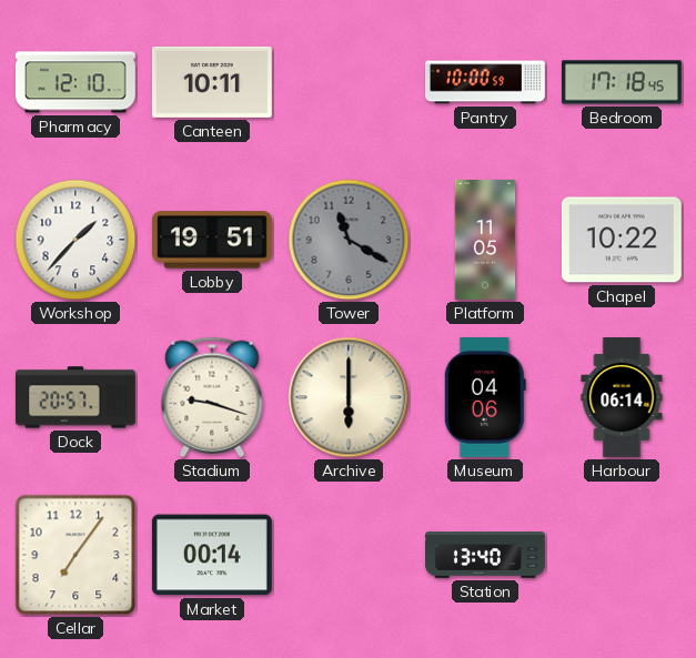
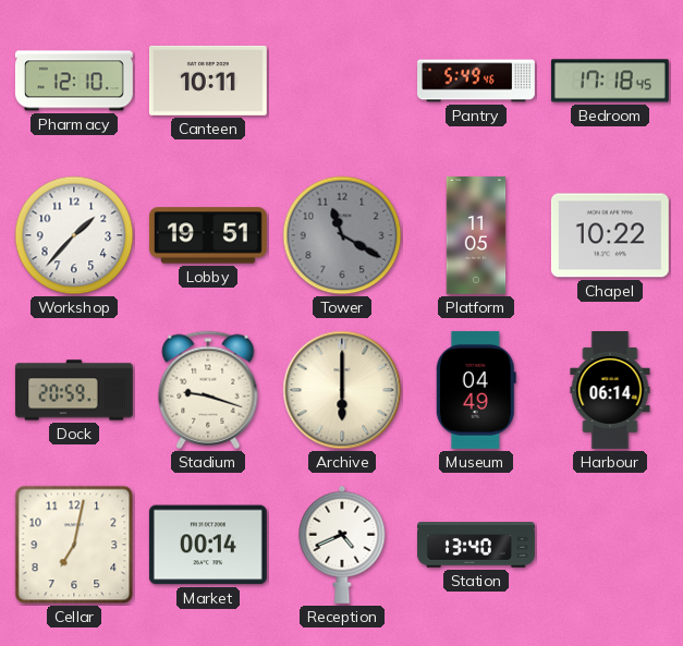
Pantry: 10:00 -> 5:49
Dock: 20:57 -> 20:59
Museum: 04:06 -> 04:49
Cellar: 7:06 -> 7:02
Reception: none -> 4:41
